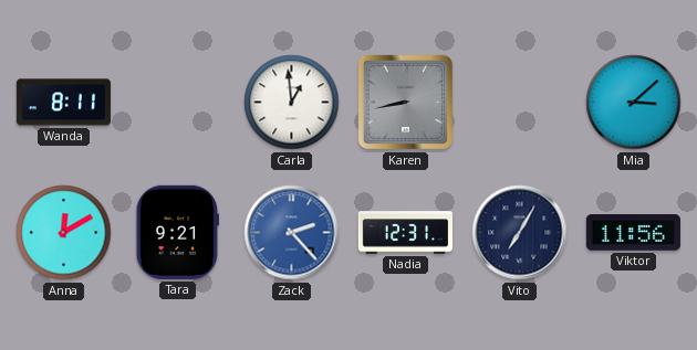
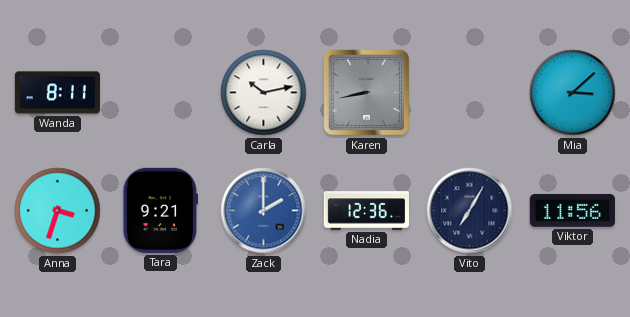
Carla: 12:59 -> 10:13
Anna: 12:10 -> 3:33
Zack: 2:23 -> 2:00
Nadia: 12:31 -> 12:36
